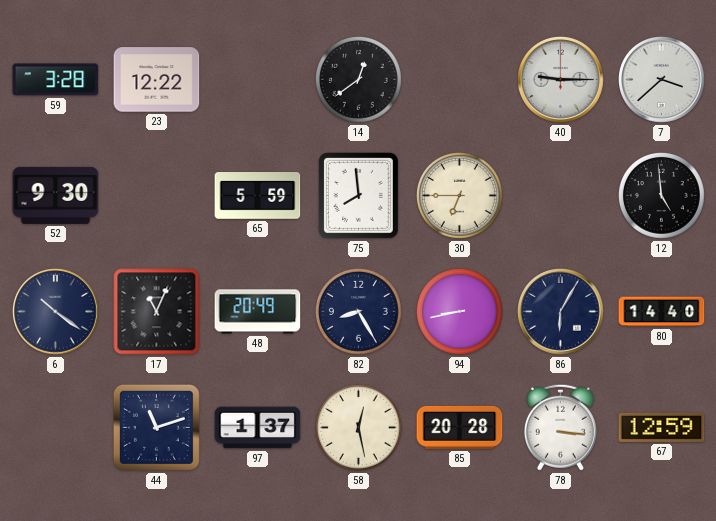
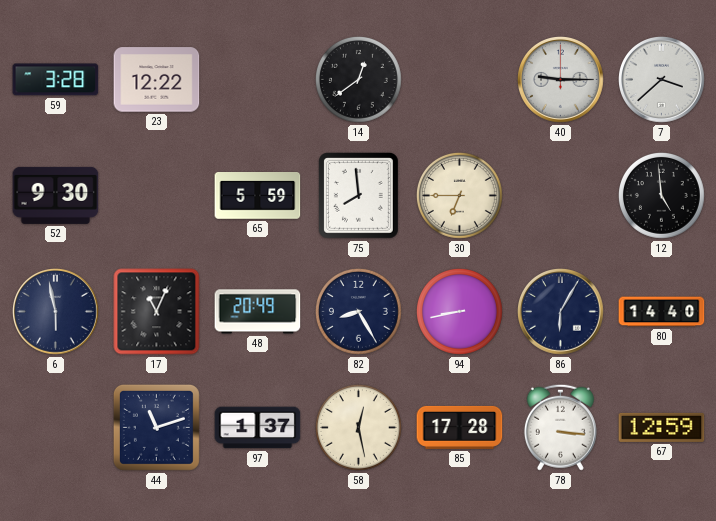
6: 10:21 -> 5:58
85: 20:28 -> 17:28
